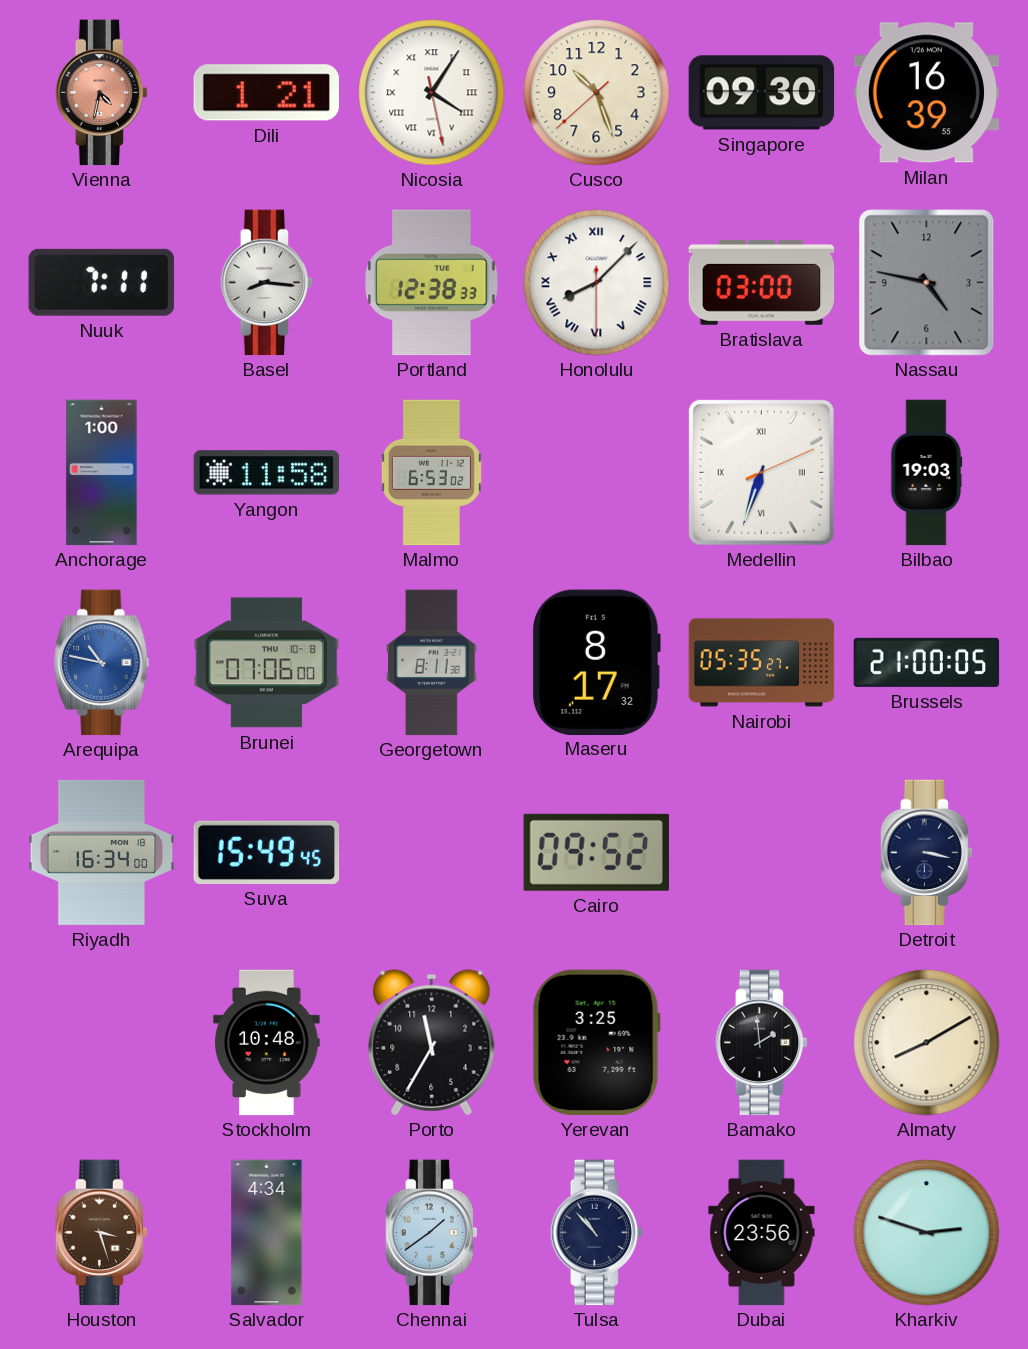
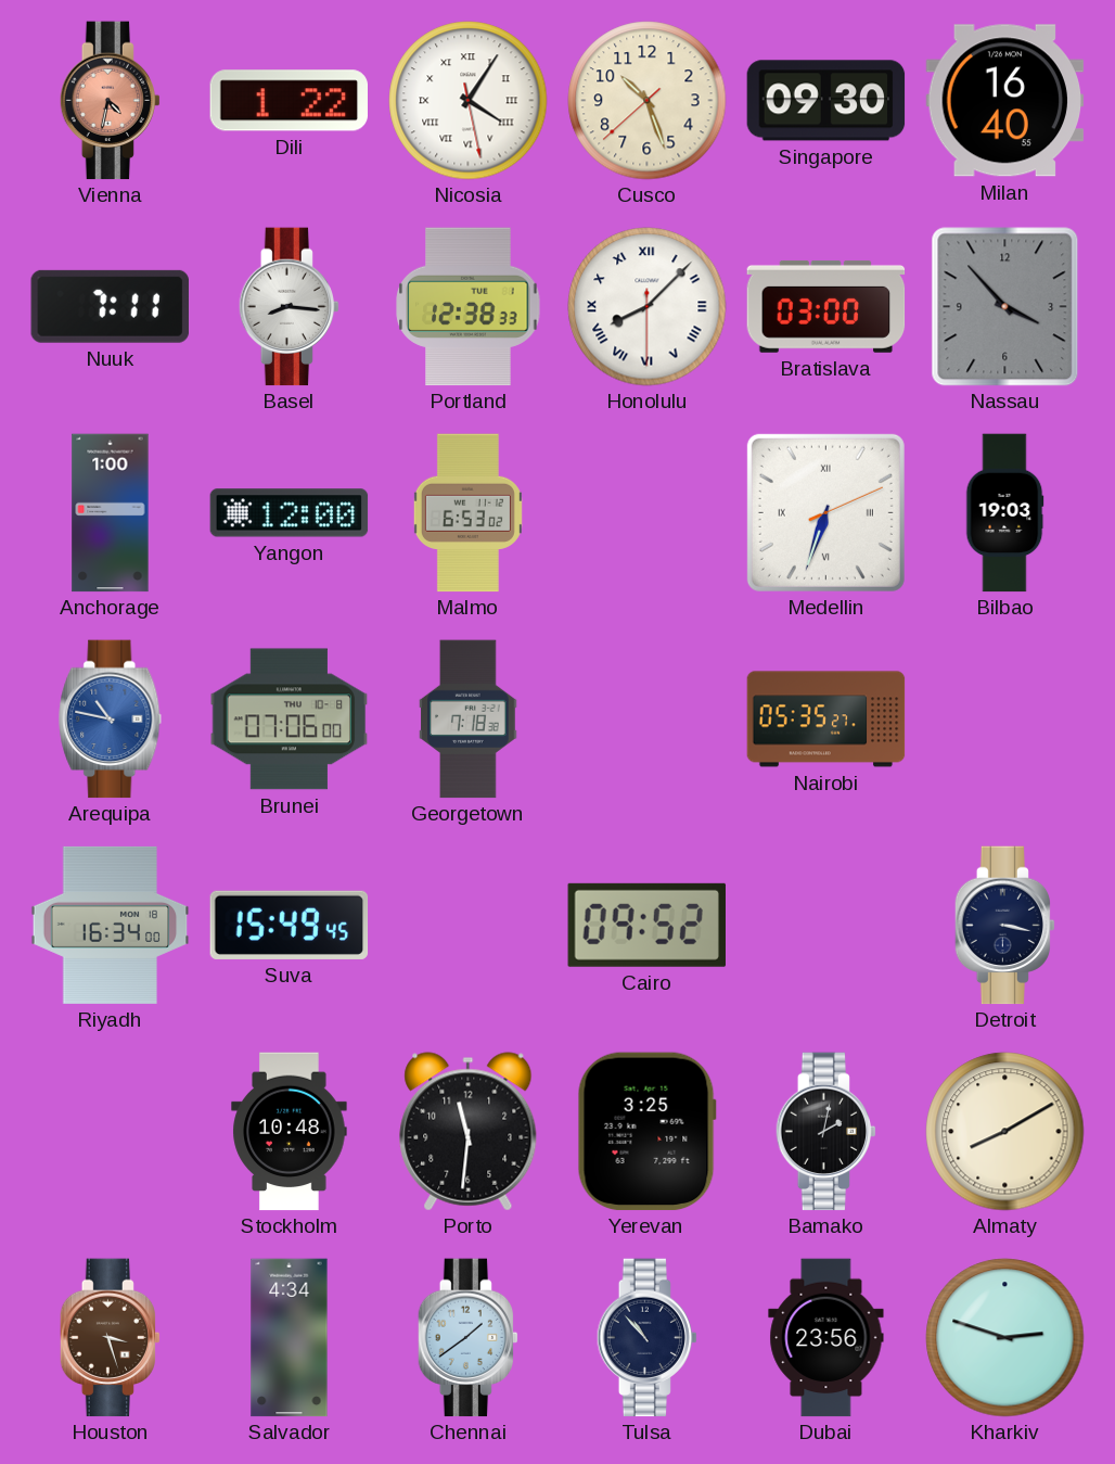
Dili: 1:21 -> 1:22
Milan: 16:39 -> 16:40
Nassau: 4:47 -> 3:53
Yangon: 11:58 -> 12:00
Georgetown: 8:11 -> 7:18
Maseru: 8:17 -> none
Brussels: 21:00 -> none
Porto: 11:35 -> 11:31
Bamako: 1:59 -> 2:02
